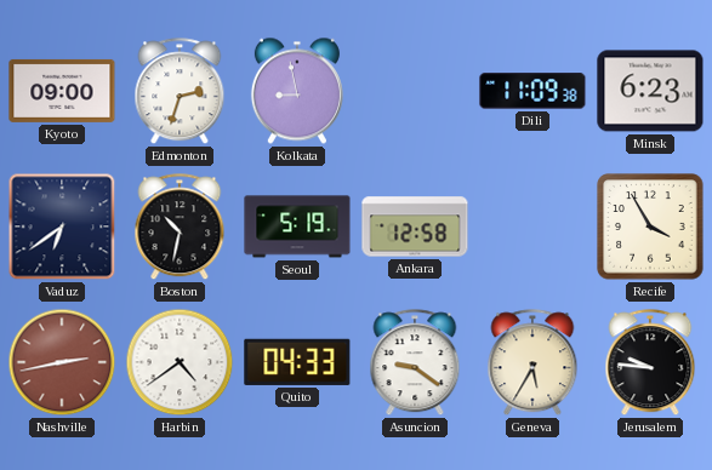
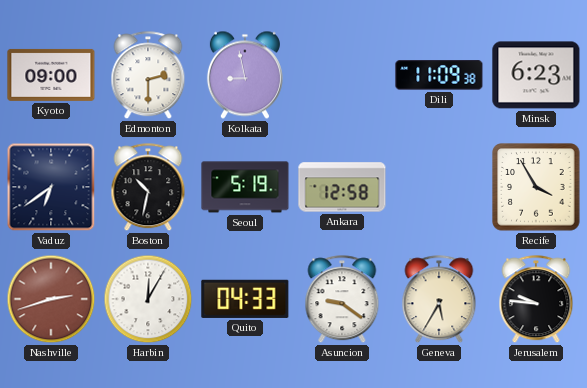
Edmonton: 2:33 -> 2:30
Nashville: 2:43 -> 2:42
Harbin: 4:39 -> 12:05
